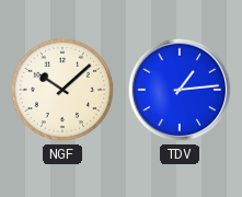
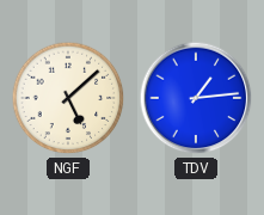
NGF: 10:08 -> 5:08
